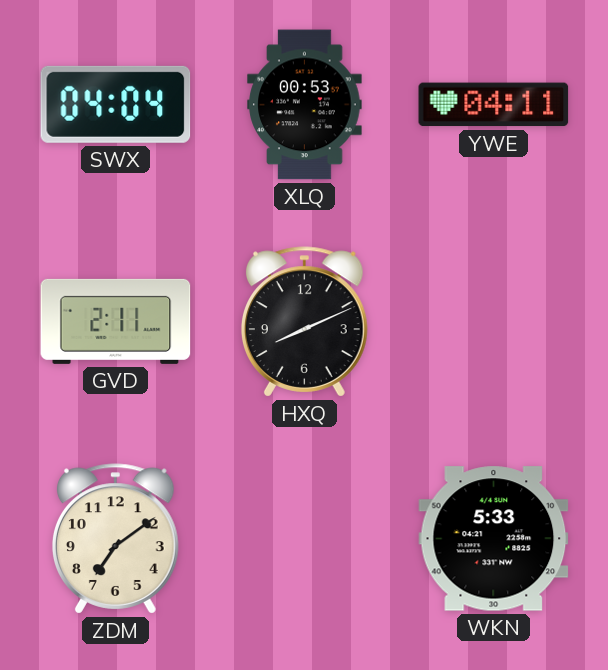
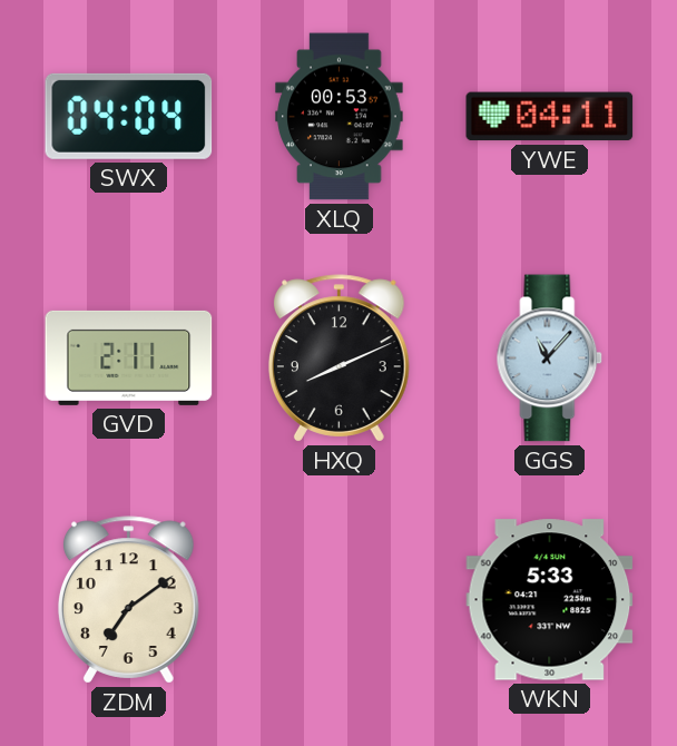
GGS: none -> 11:07
